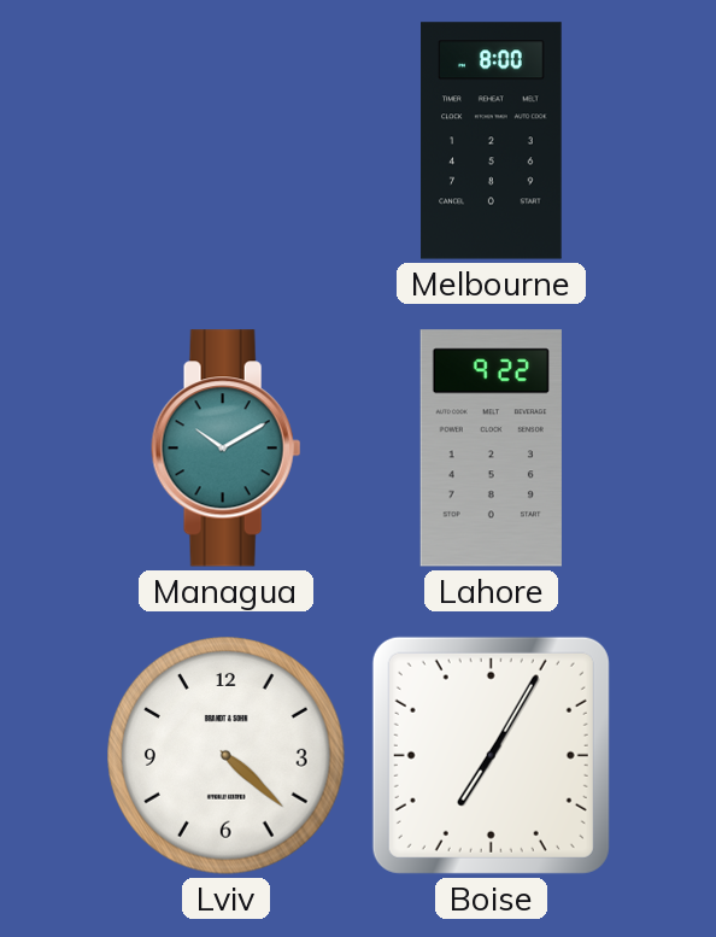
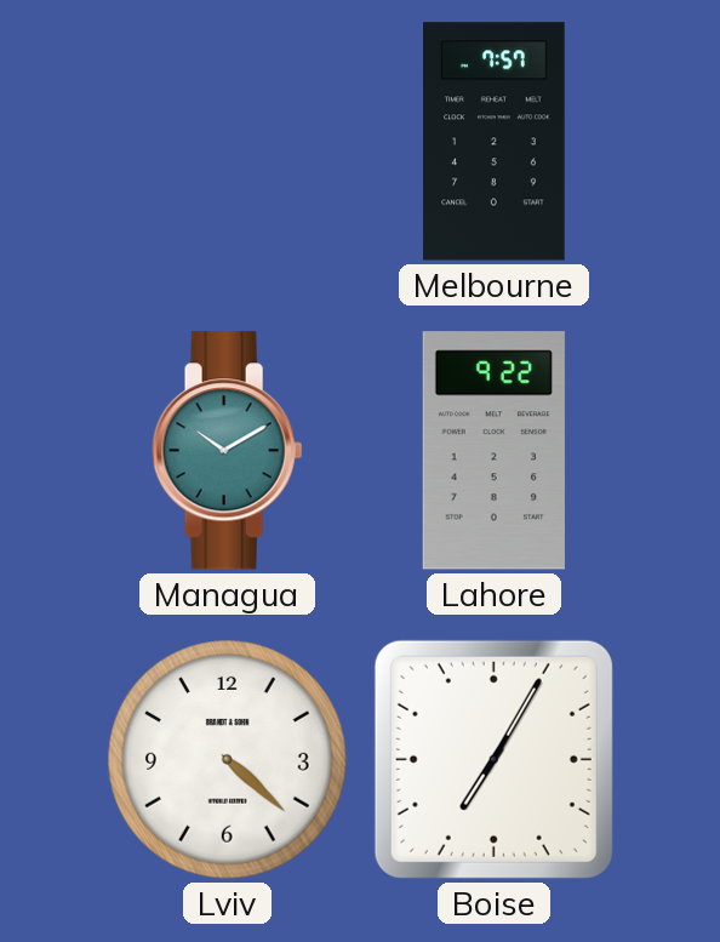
Melbourne: 8:00 -> 7:57
